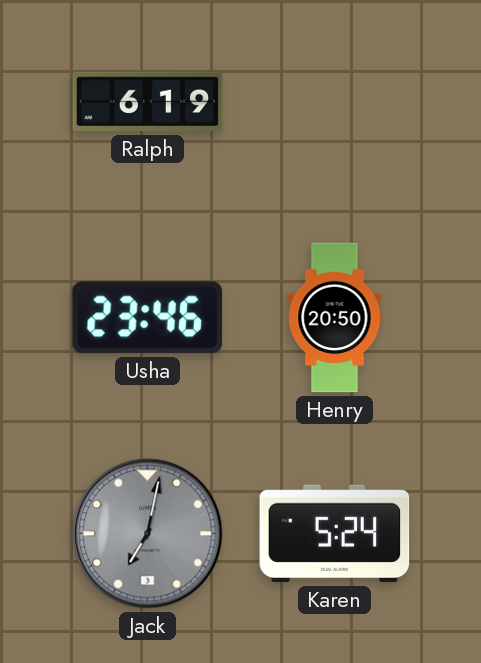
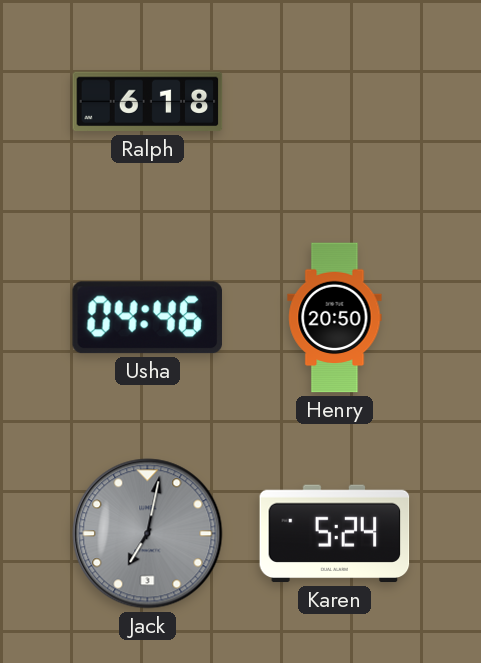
Ralph: 6:19 -> 6:18
Usha: 23:46 -> 04:46
